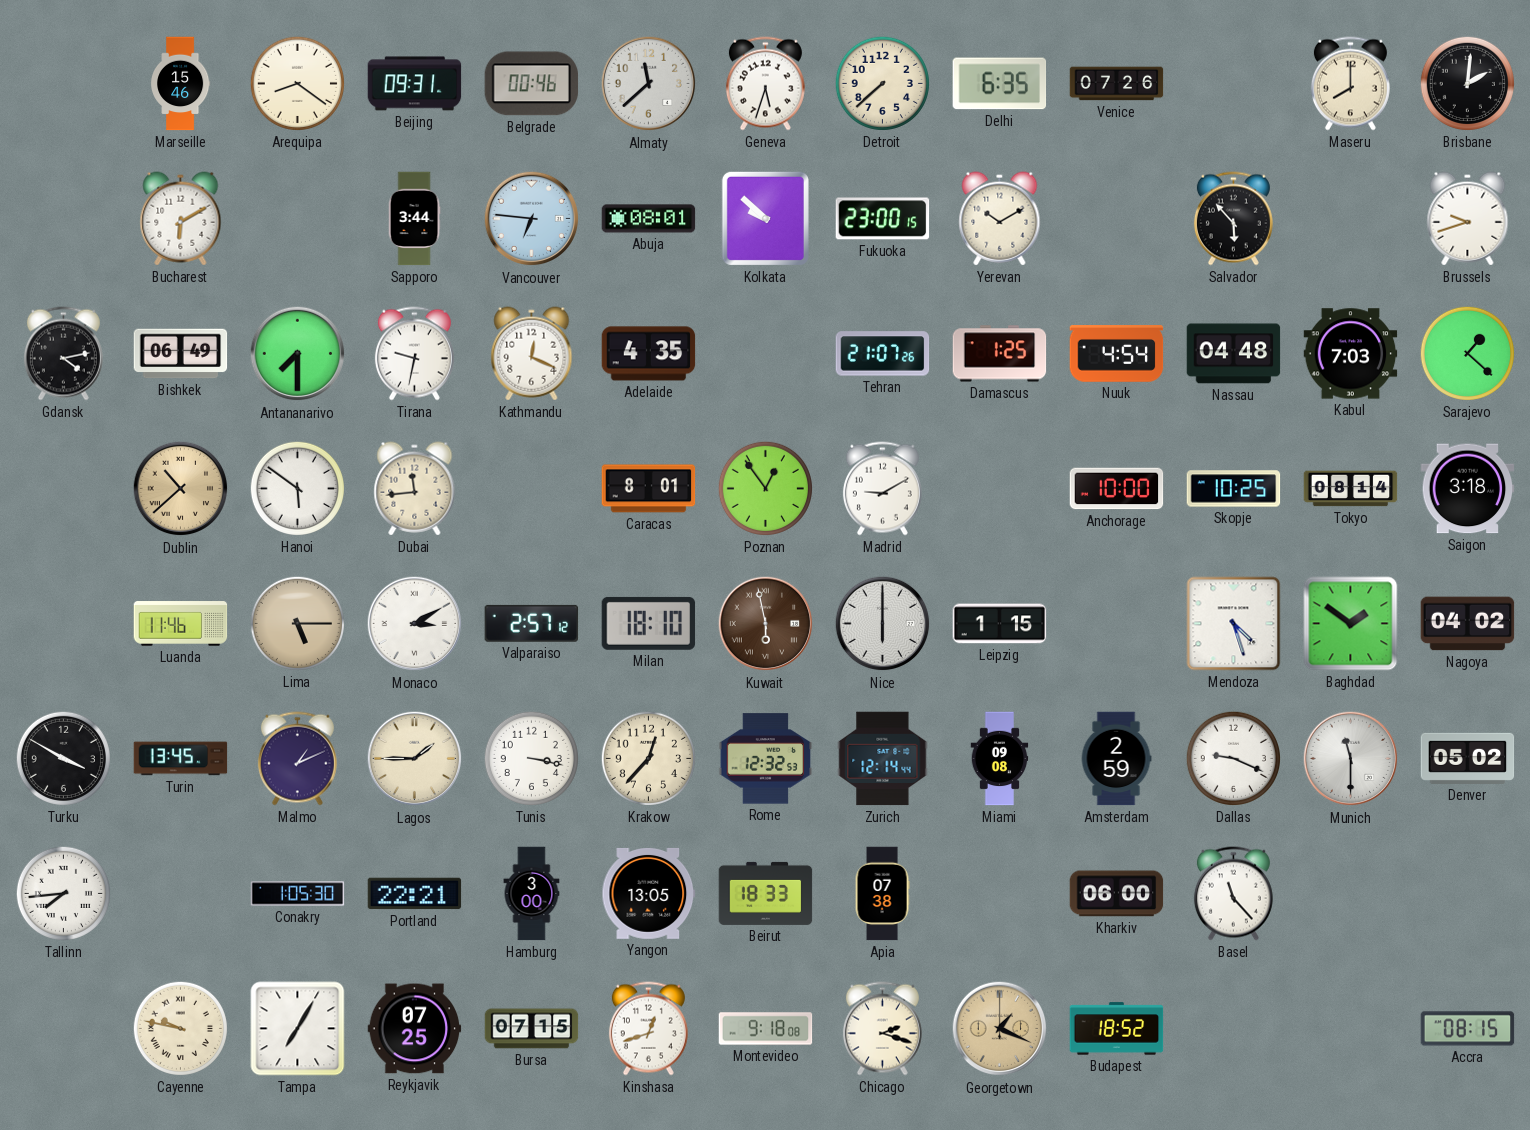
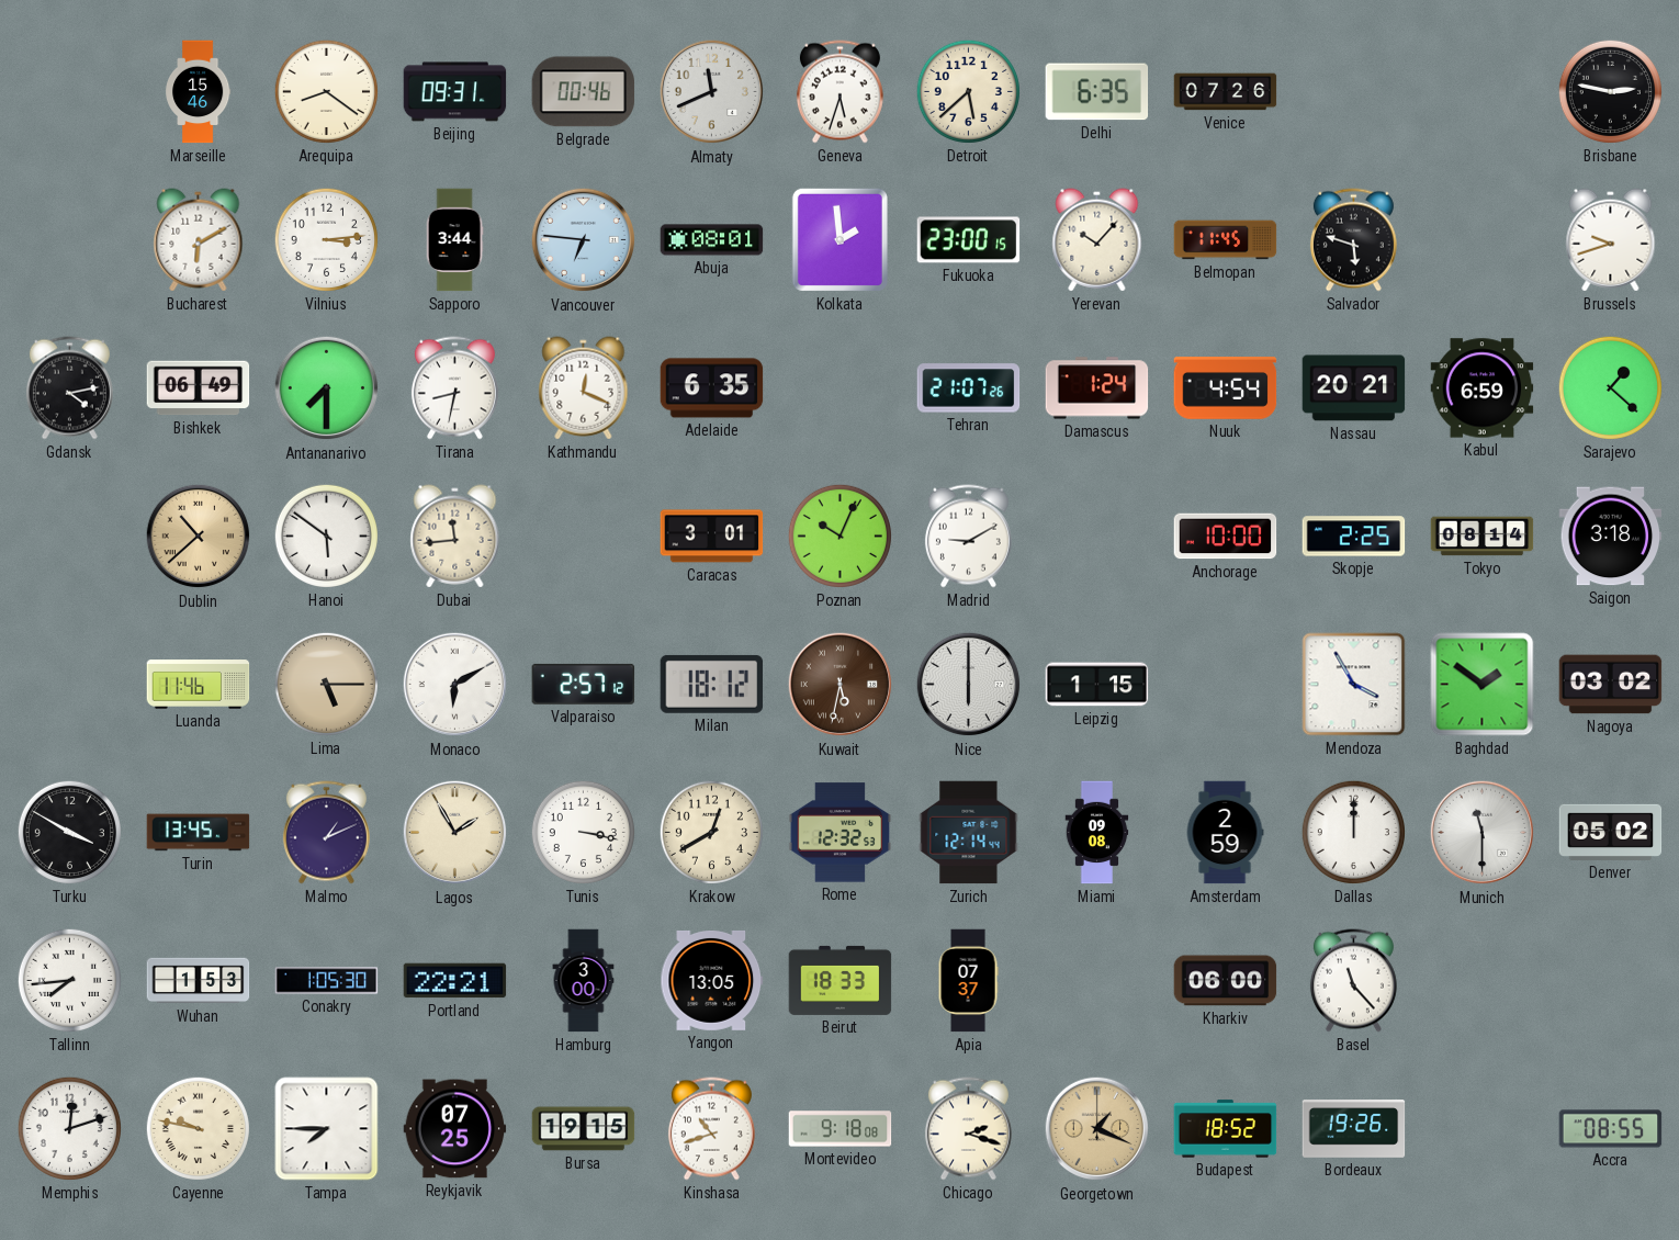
Almaty: 11:38 -> 11:41
Detroit: 7:38 -> 5:38
Maseru: 8:00 -> none
Brisbane: 2:01 -> 2:47
Vilnius: none -> 3:14
Kolkata: 9:52 -> 1:59
Yerevan: 10:10 -> 10:07
Belmopan: none -> 11:45
Salvador: 5:53 -> 5:48
Tirana: 9:32 -> 8:32
Adelaide: 4:35 -> 6:35
Damascus: 1:25 -> 1:24
Nassau: 04:48 -> 20:21
Kabul: 7:03 -> 6:59
Caracas: 8:01 -> 3:01
Poznan: 12:54 -> 10:04
Skopje: 10:25 -> 2:25
Monaco: 3:10 -> 6:10
Milan: 18:10 -> 18:12
Kuwait: 5:58 -> 5:32
Mendoza: 4:27 -> 3:55
Nagoya: 04:02 -> 03:02
Lagos: 1:45 -> 1:55
Krakow: 12:37 -> 12:40
Dallas: 9:19 -> 12:00
Wuhan: none -> 1:53
Apia: 07:38 -> 07:37
Memphis: none -> 12:12
Tampa: 7:05 -> 7:45
Bursa: 07:15 -> 19:15
Kinshasa: 12:42 -> 10:42
Bordeaux: none -> 19:26
Accra: 08:15 -> 08:55
